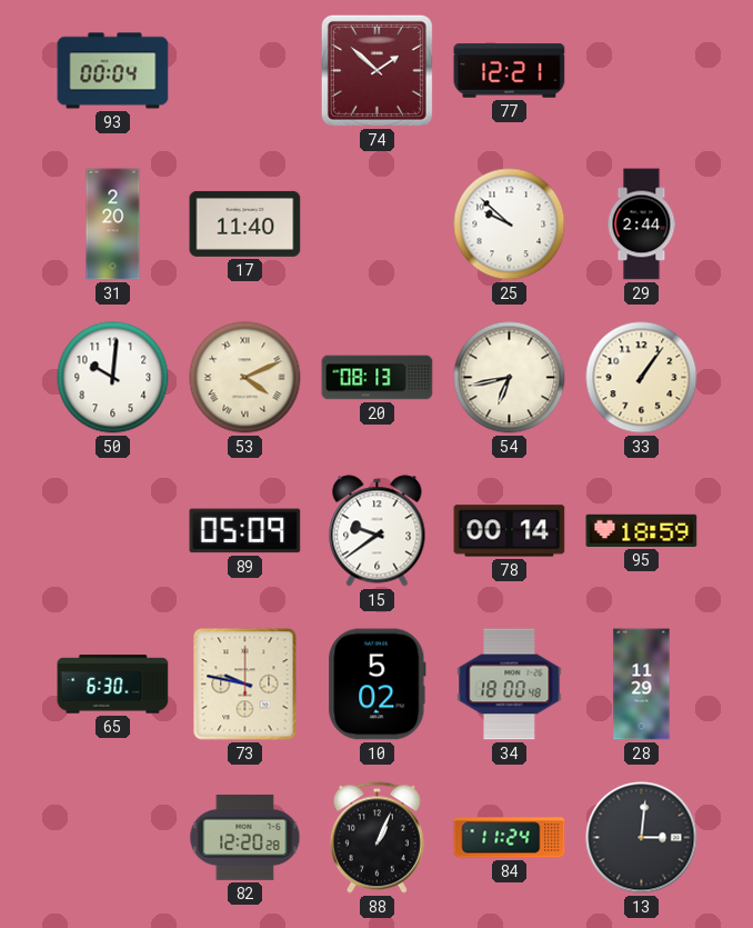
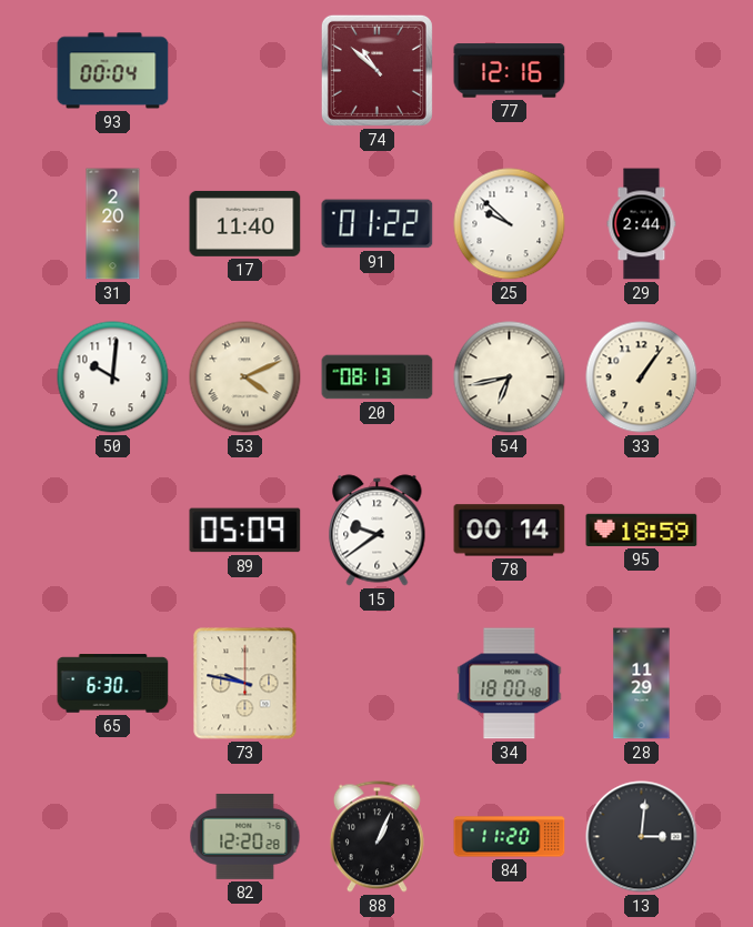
74: 1:52 -> 10:52
77: 12:21 -> 12:16
91: none -> 01:22
10: 5:02 -> none
84: 11:24 -> 11:20
